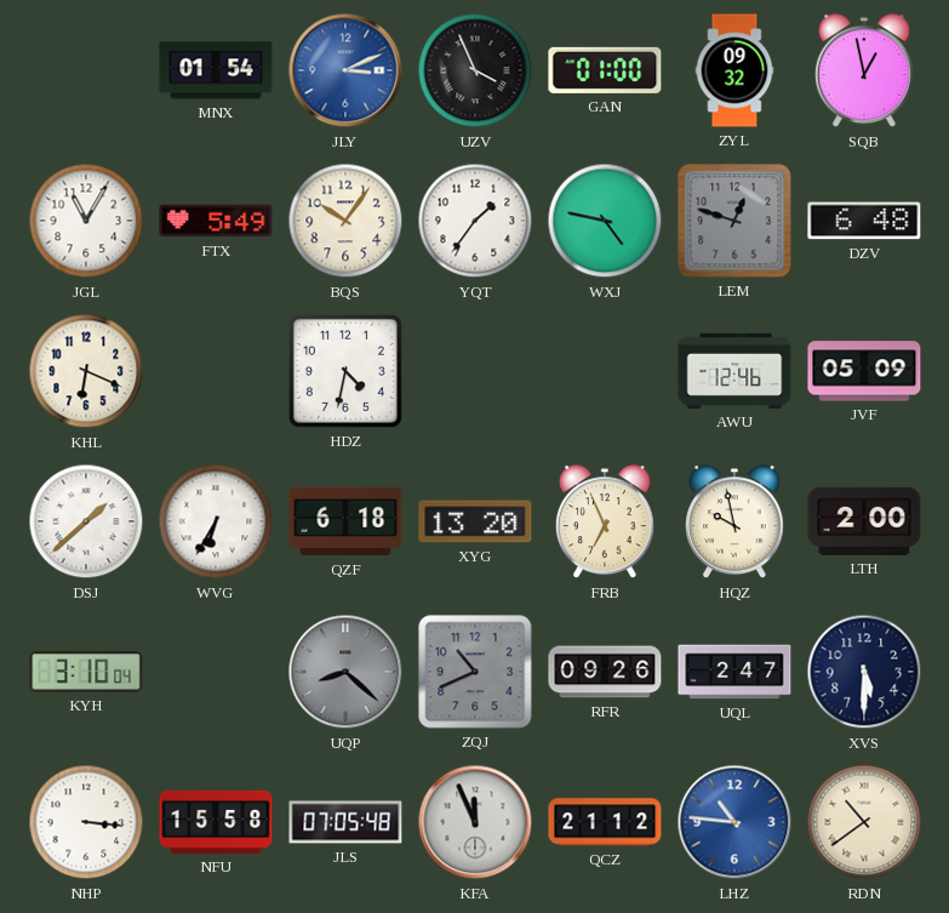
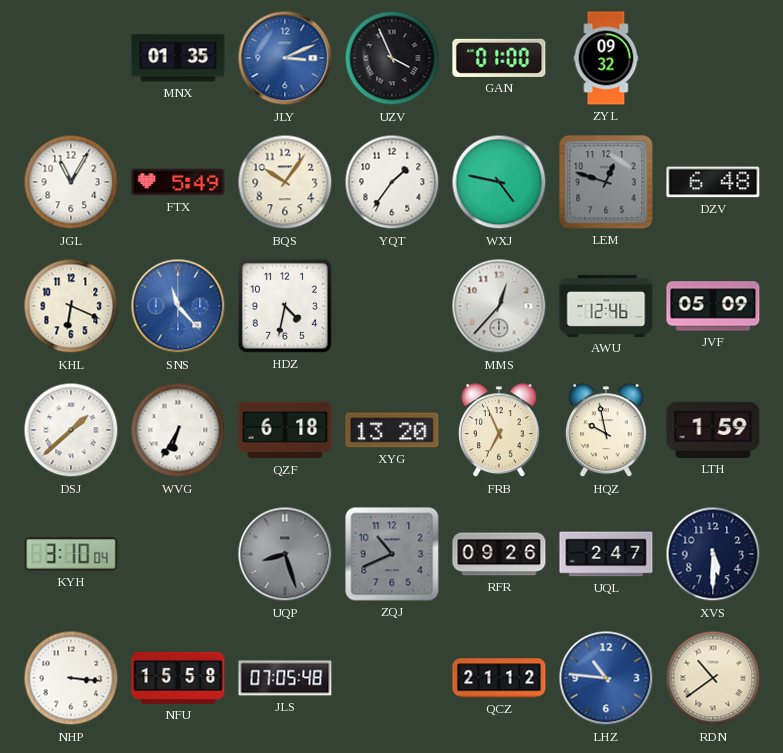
MNX: 01:54 -> 01:35
SQB: 12:58 -> none
SNS: none -> 11:23
MMS: none -> 12:37
LTH: 2:00 -> 1:59
UQP: 8:22 -> 8:27
KFA: 11:56 -> none
